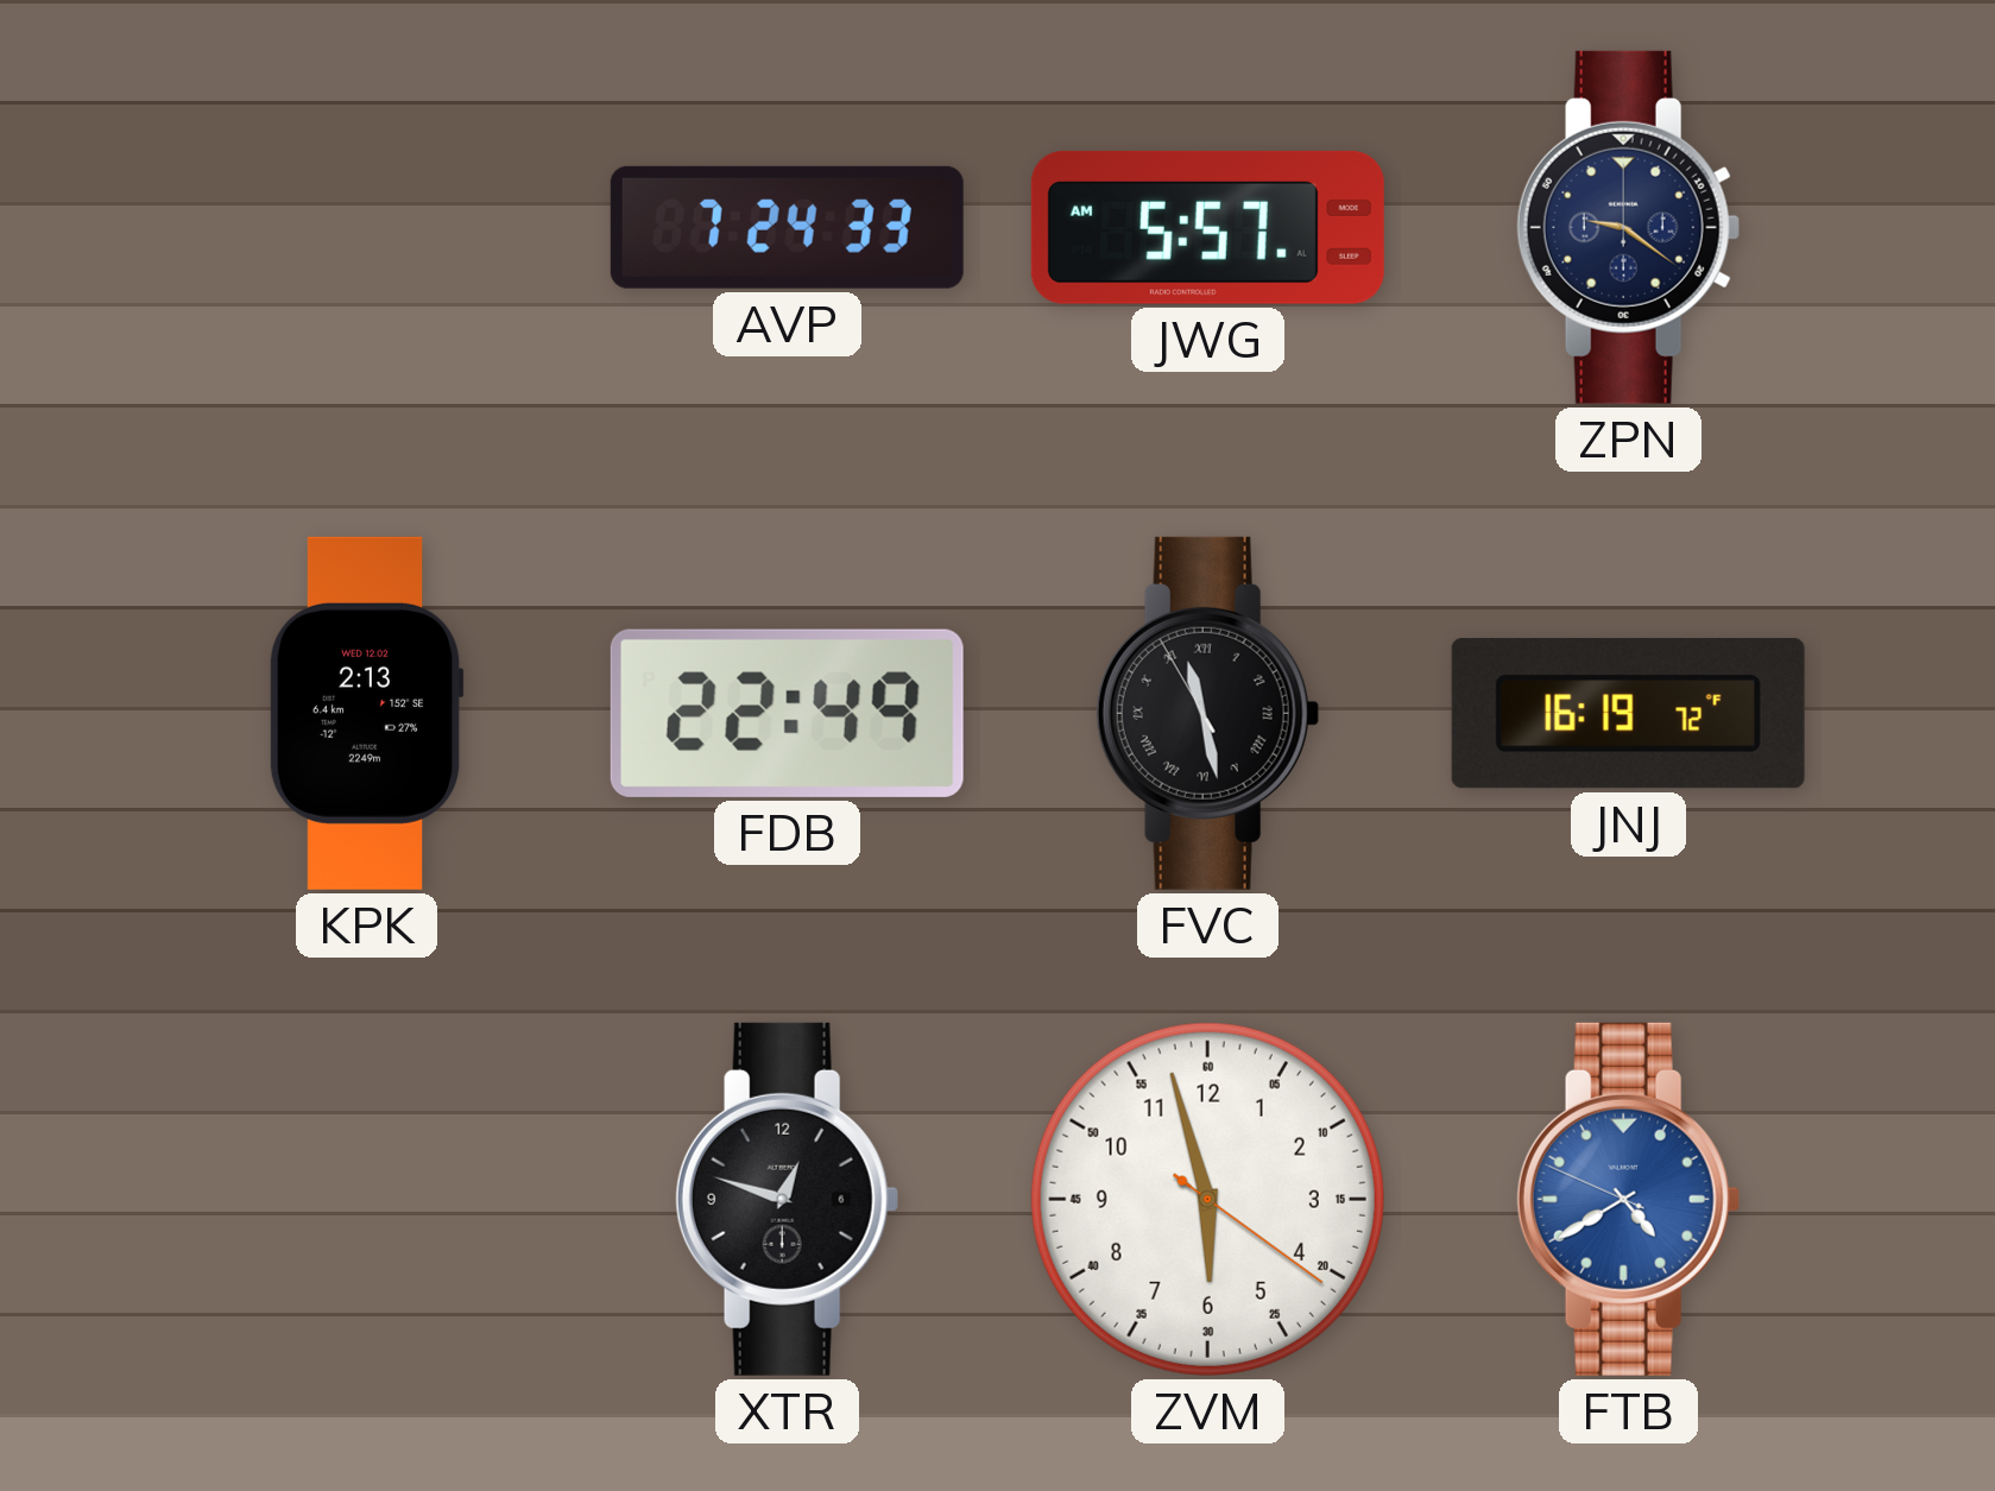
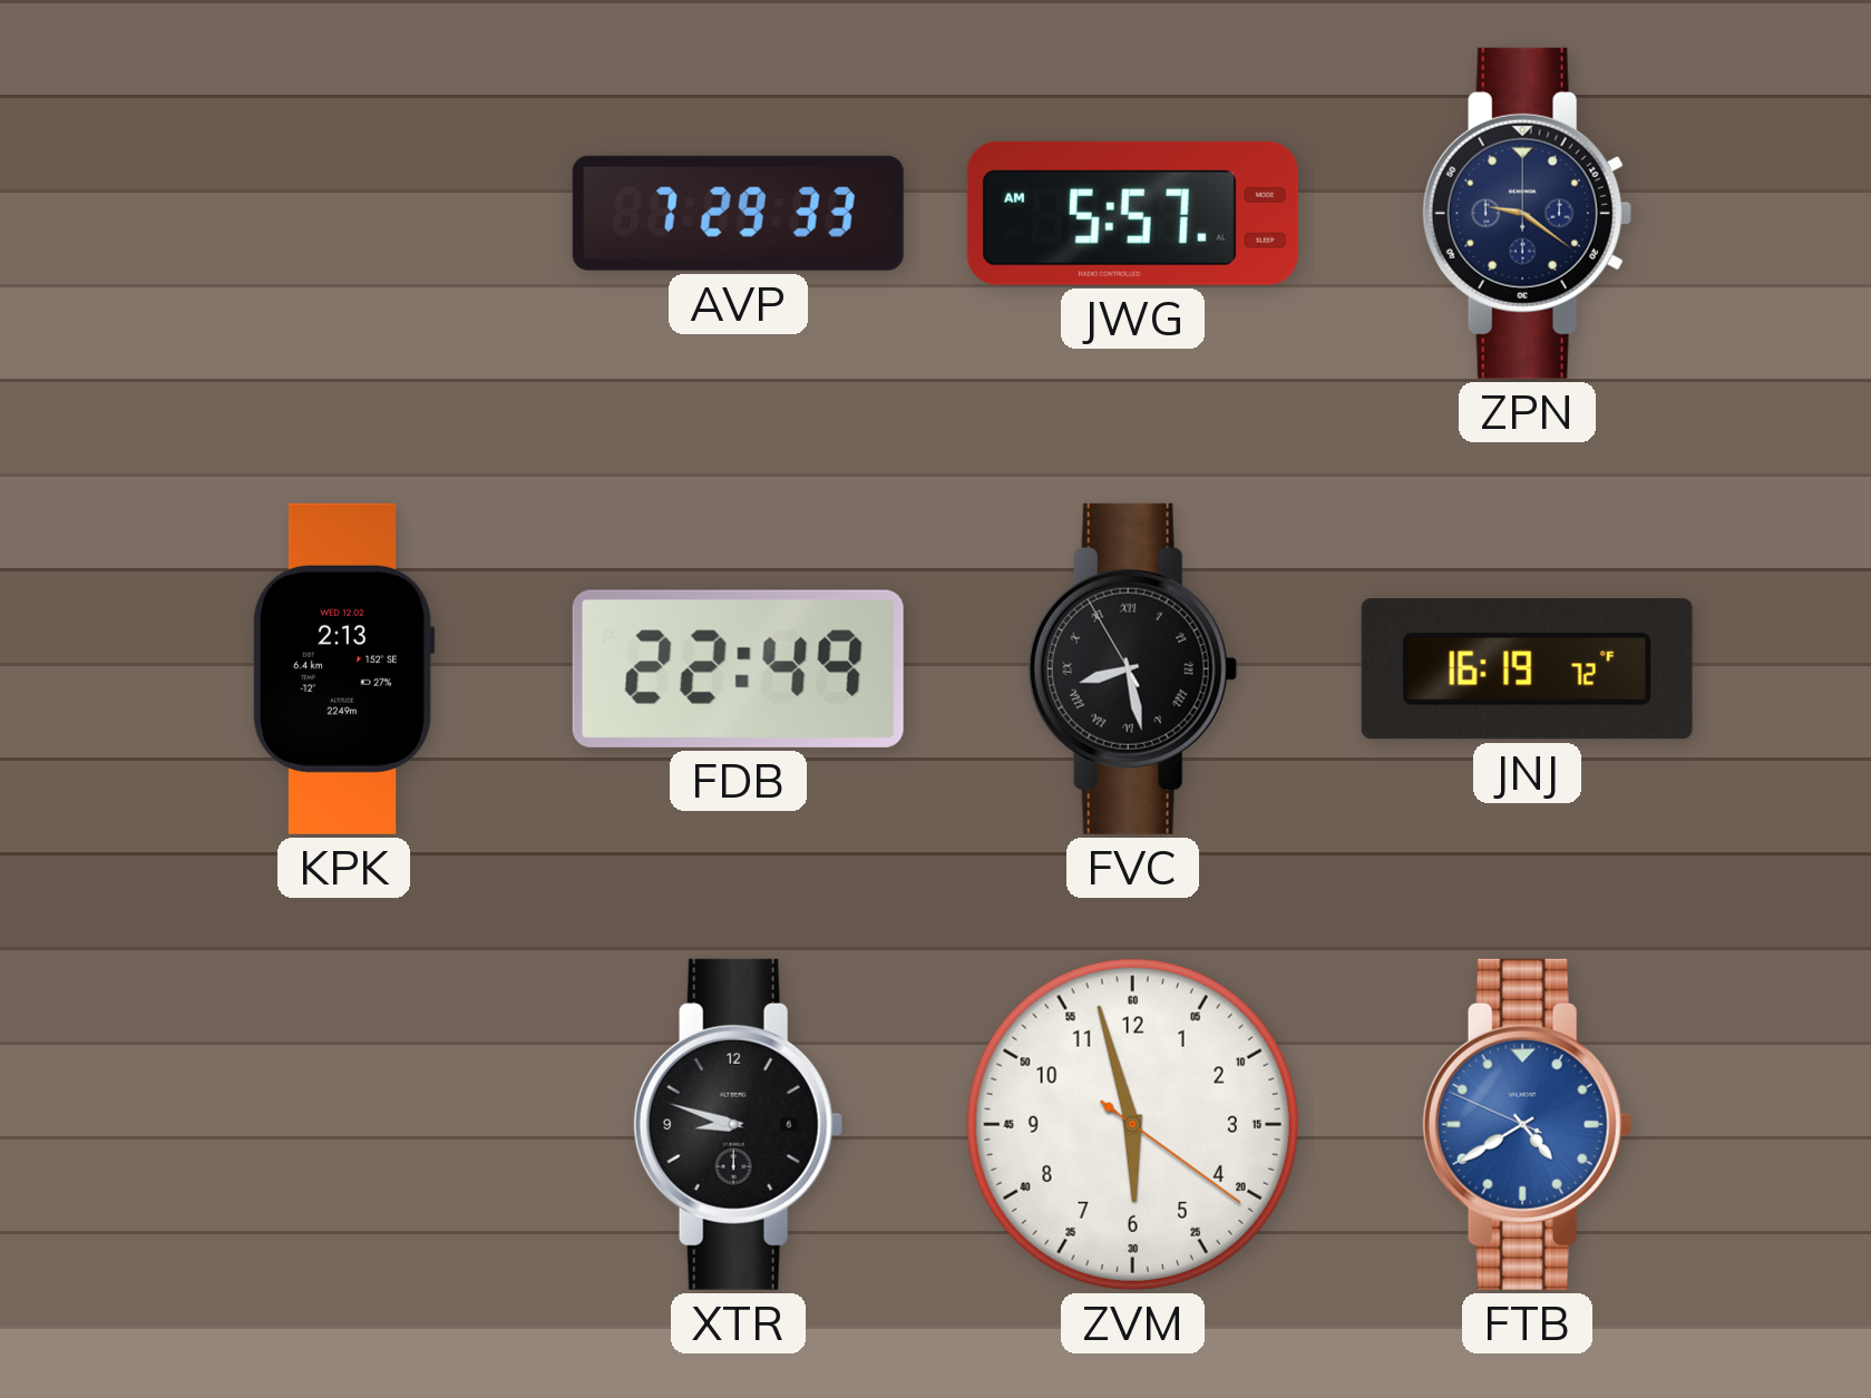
AVP: 7:24 -> 7:29
FVC: 11:27 -> 8:27
XTR: 12:48 -> 8:48
